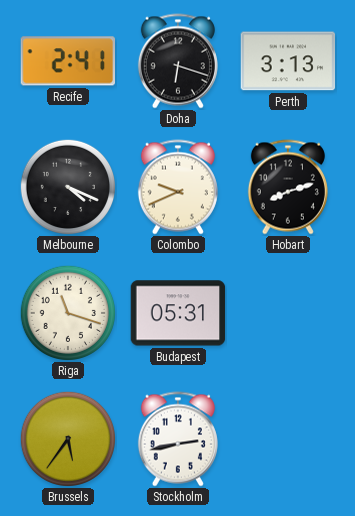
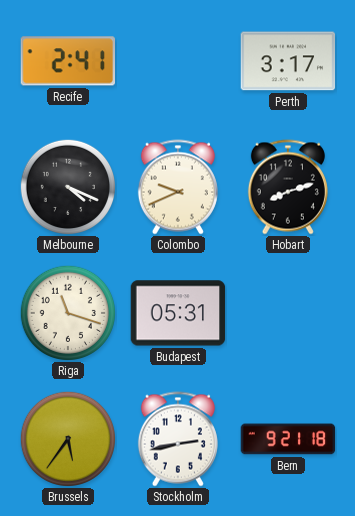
Doha: 6:18 -> none
Perth: 3:13 -> 3:17
Bern: none -> 9:21
